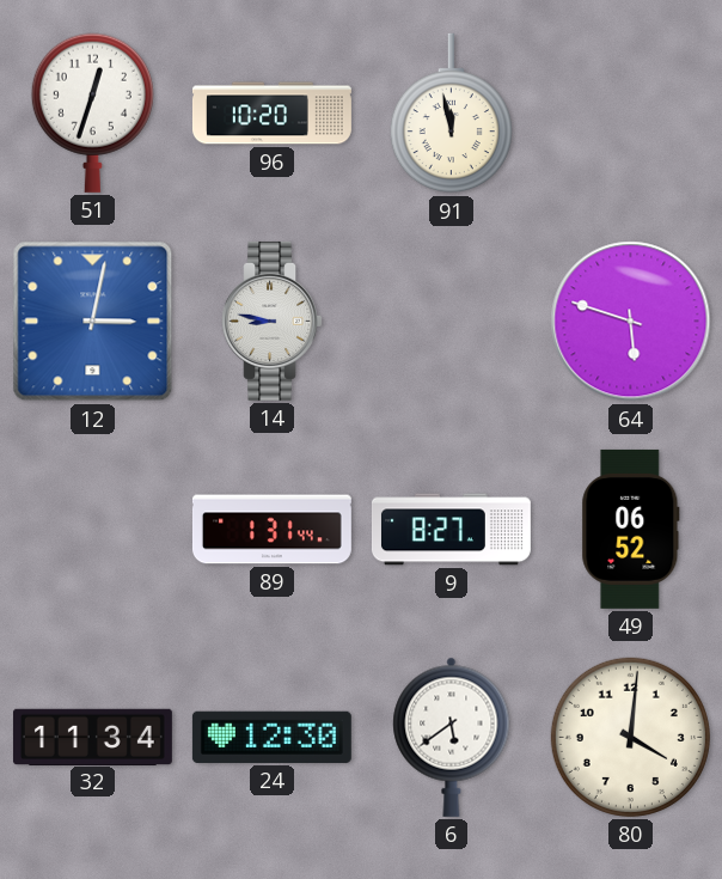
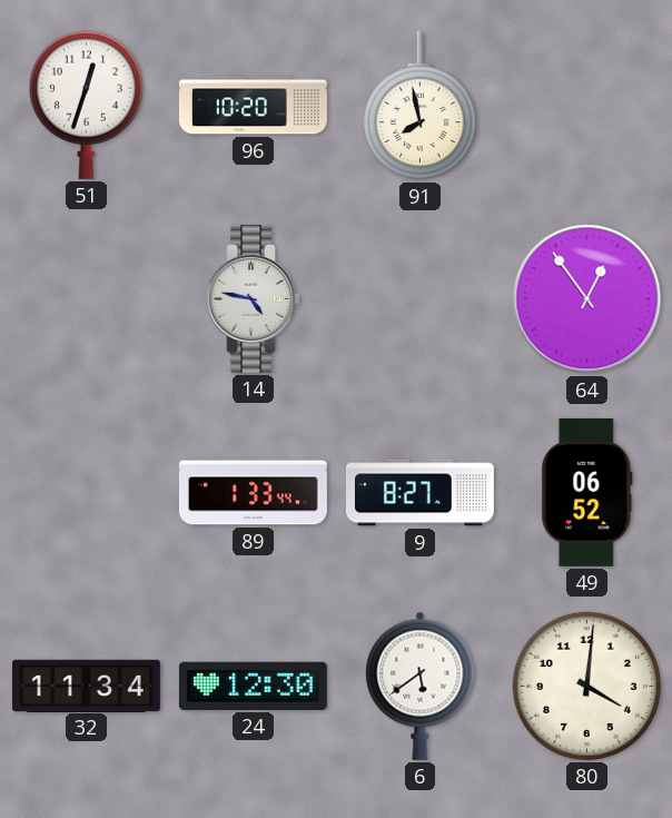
91: 11:58 -> 7:58
12: 3:02 -> none
14: 8:47 -> 4:47
64: 5:48 -> 12:54
89: 1:31 -> 1:33
